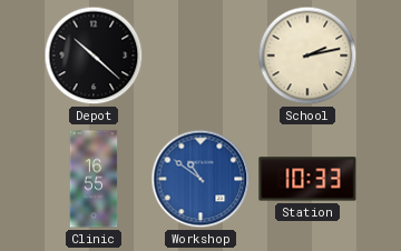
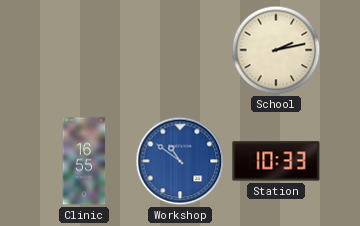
Depot: 10:22 -> none
